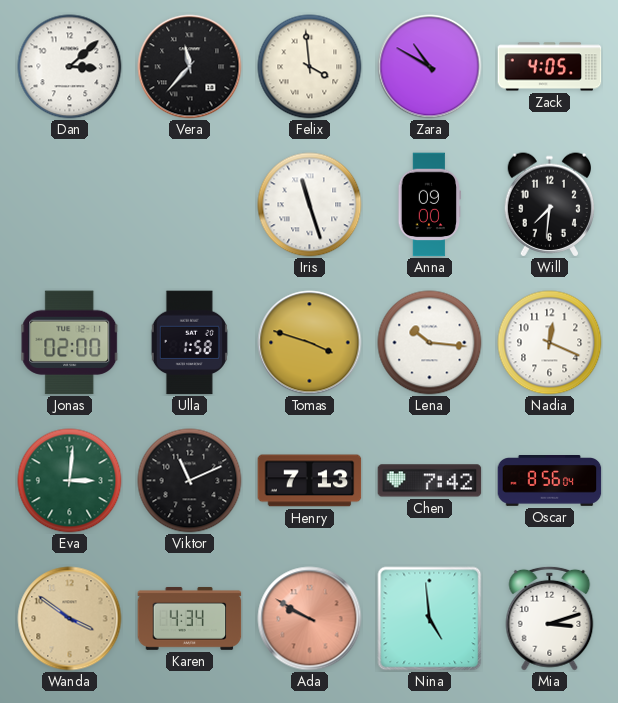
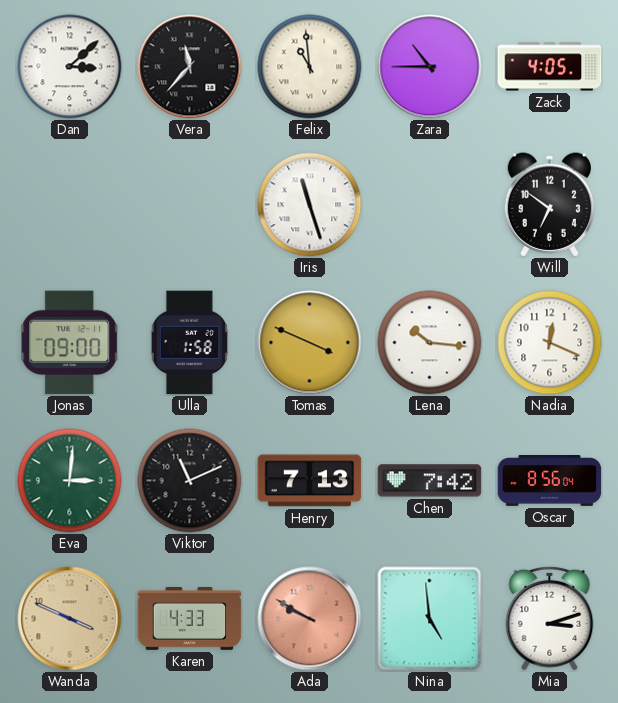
Felix: 3:59 -> 10:59
Zara: 10:50 -> 10:45
Anna: 09:00 -> none
Will: 7:31 -> 6:51
Jonas: 02:00 -> 09:00
Tomas: 3:48 -> 3:49
Wanda: 3:51 -> 3:49
Karen: 4:34 -> 4:33
